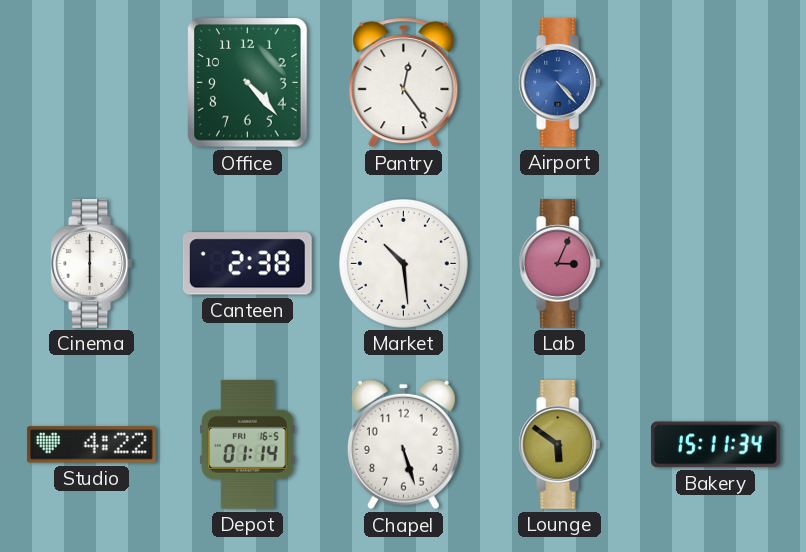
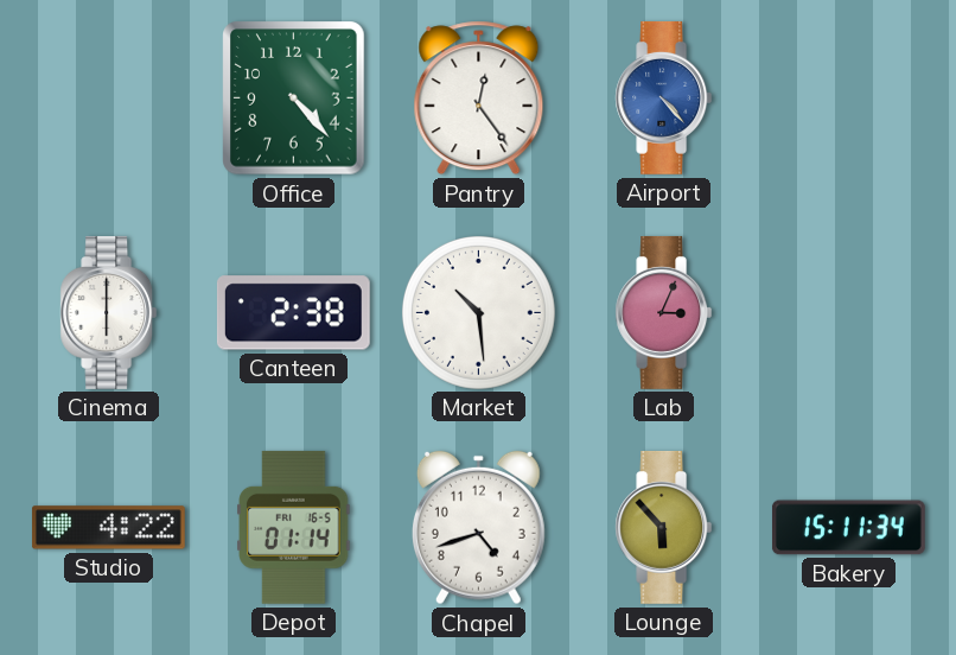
Chapel: 5:27 -> 4:42
Lounge: 5:51 -> 5:53
